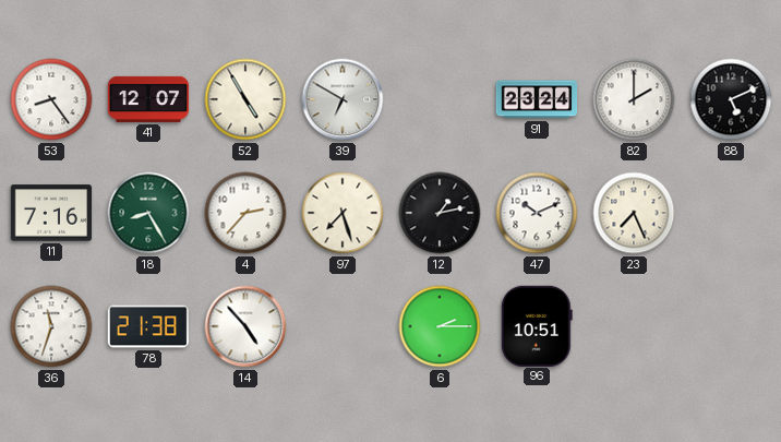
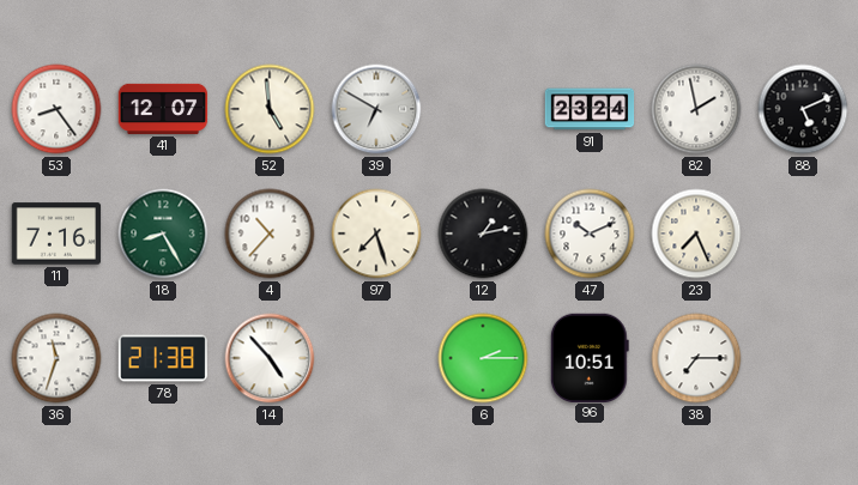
52: 4:55 -> 4:59
82: 2:00 -> 1:58
4: 2:37 -> 10:37
38: none -> 7:15
